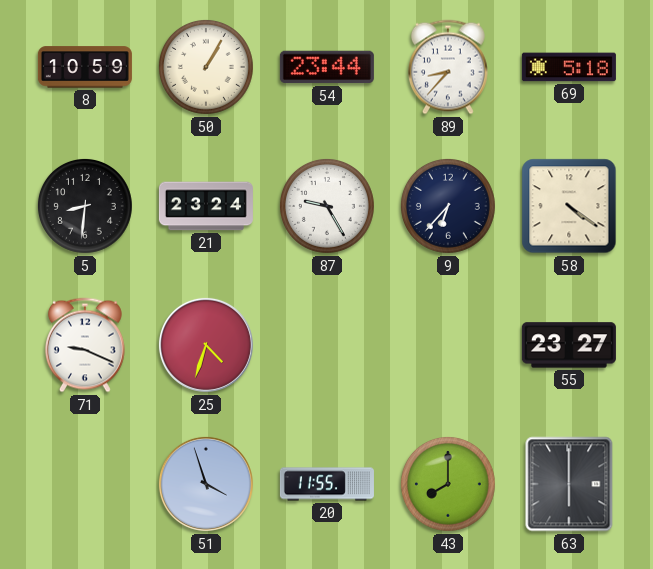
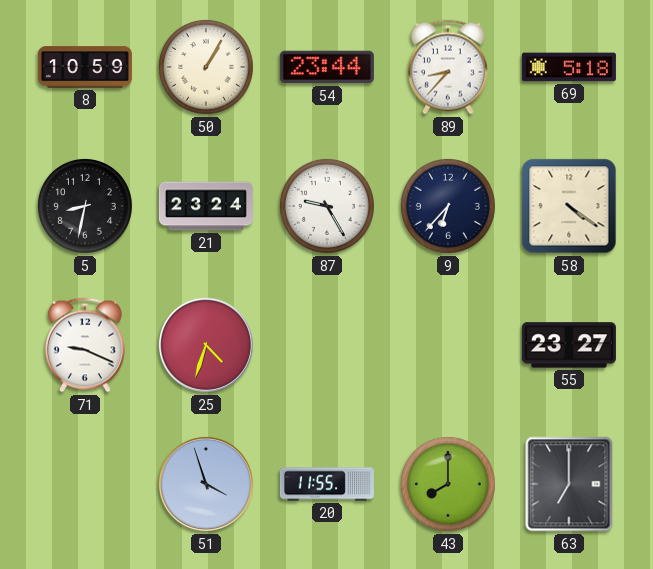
5: 8:31 -> 8:32
63: 6:00 -> 7:00
